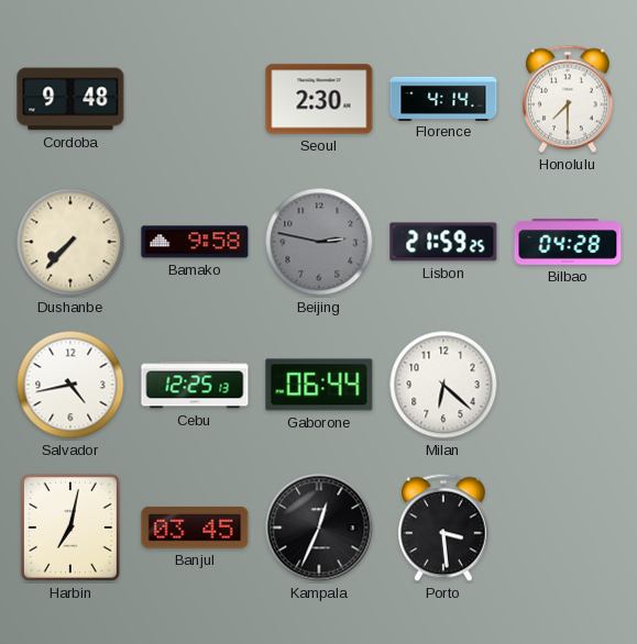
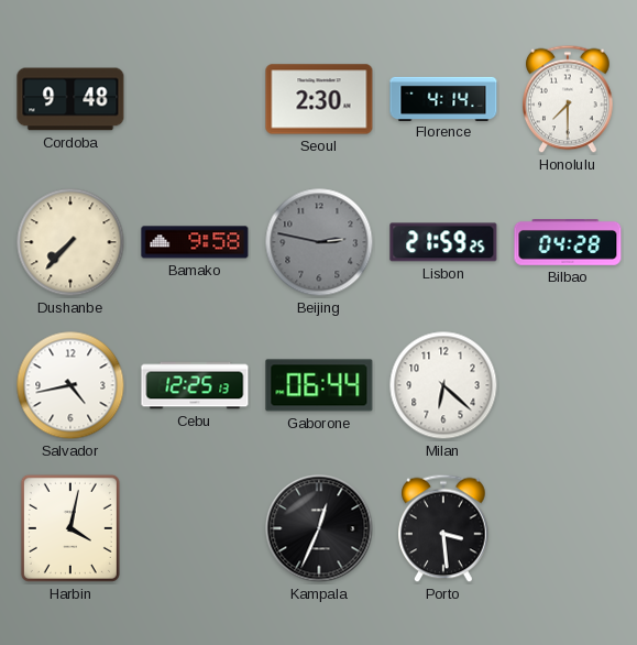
Harbin: 7:02 -> 4:02
Banjul: 03:45 -> none
